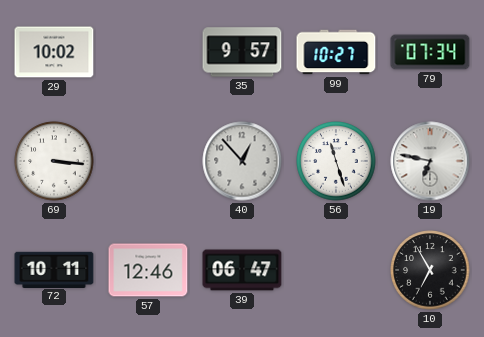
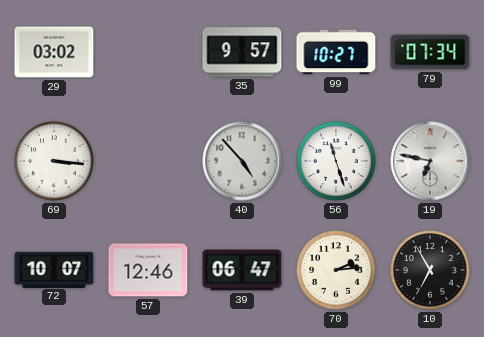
29: 10:02 -> 03:02
40: 12:53 -> 4:53
72: 10:11 -> 10:07
70: none -> 2:14
